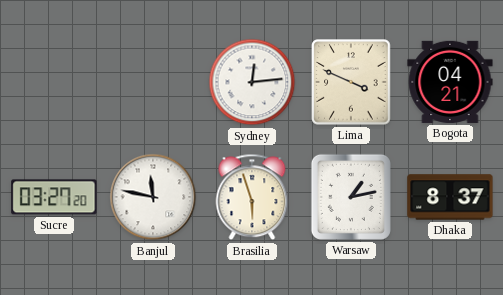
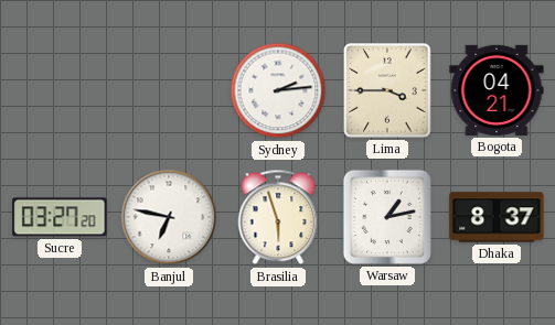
Sydney: 12:14 -> 2:14
Lima: 3:49 -> 3:45
Banjul: 11:47 -> 6:47
